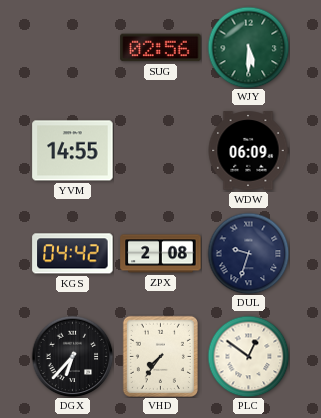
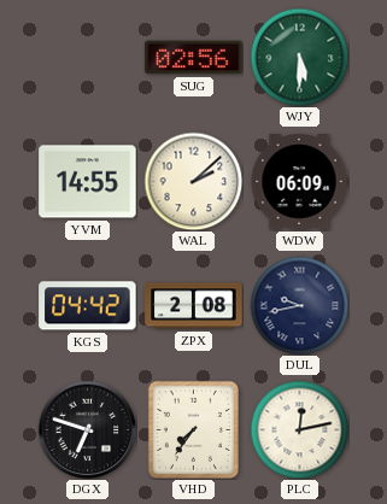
WAL: none -> 2:08
DUL: 9:33 -> 9:43
DGX: 6:37 -> 6:48
PLC: 12:51 -> 12:13
